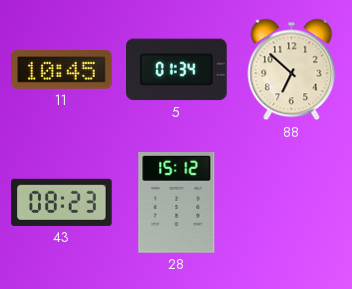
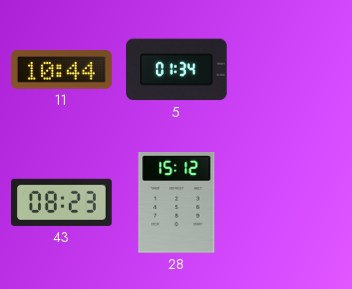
11: 10:45 -> 10:44
88: 6:52 -> none
